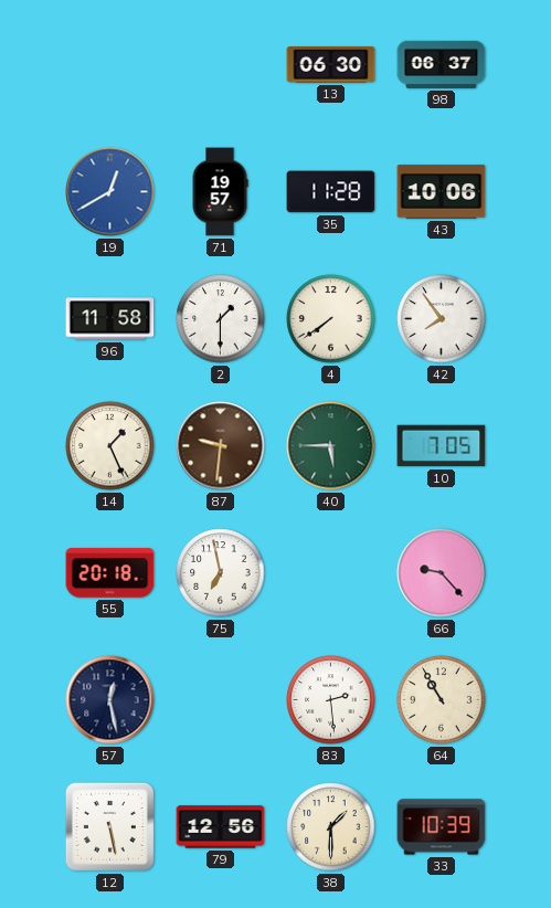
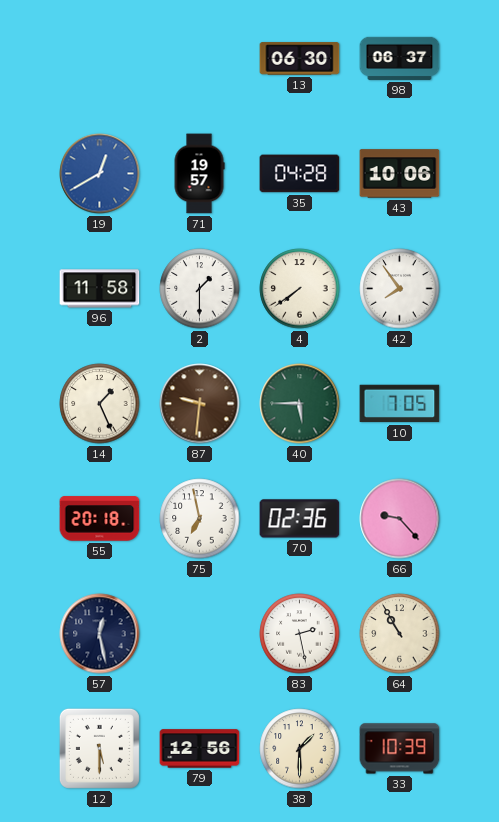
35: 11:28 -> 04:28
70: none -> 02:36
83: 2:29 -> 2:28
12: 5:28 -> 5:30
